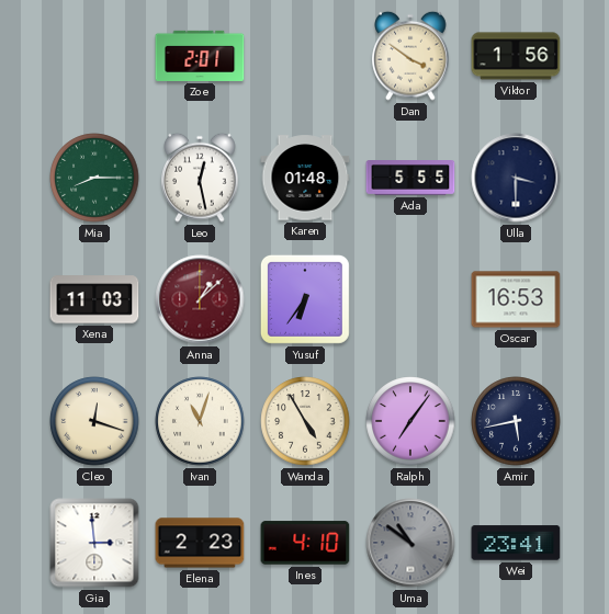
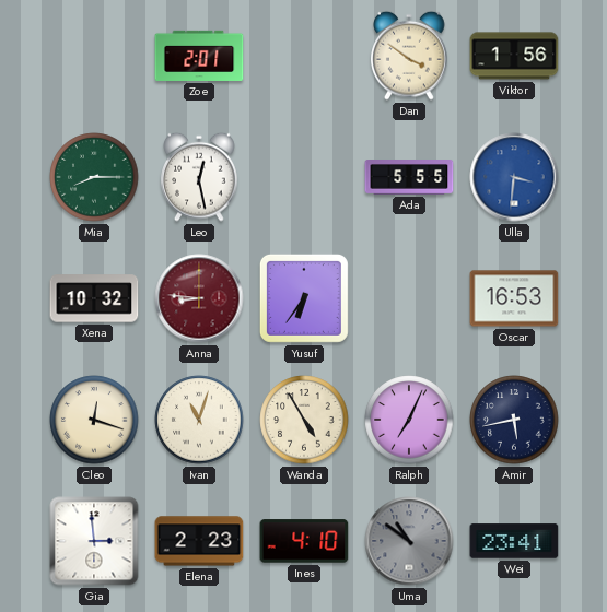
Karen: 01:48 -> none
Ulla: 3:30 -> 3:31
Ulla dial: navy -> blue
Xena: 11:03 -> 10:32
Anna: 1:08 -> 8:46
Ralph: 7:06 -> 7:04
